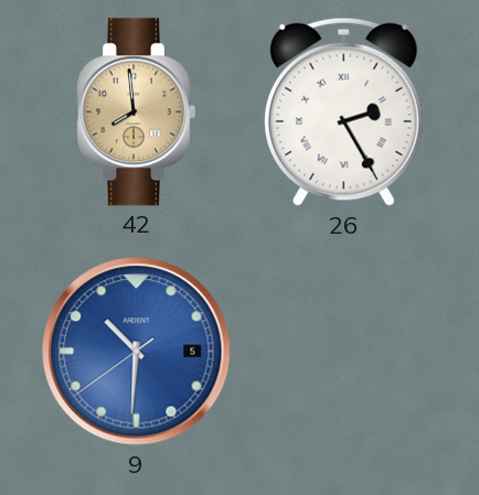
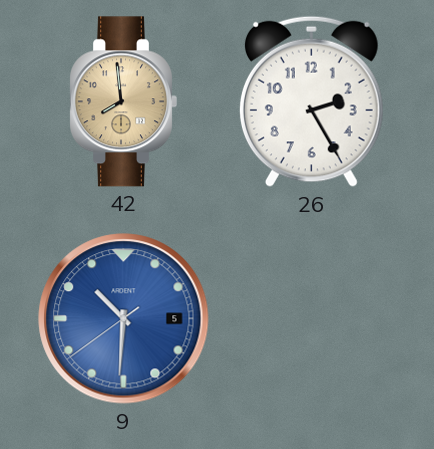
26 numerals: Roman -> Arabic
